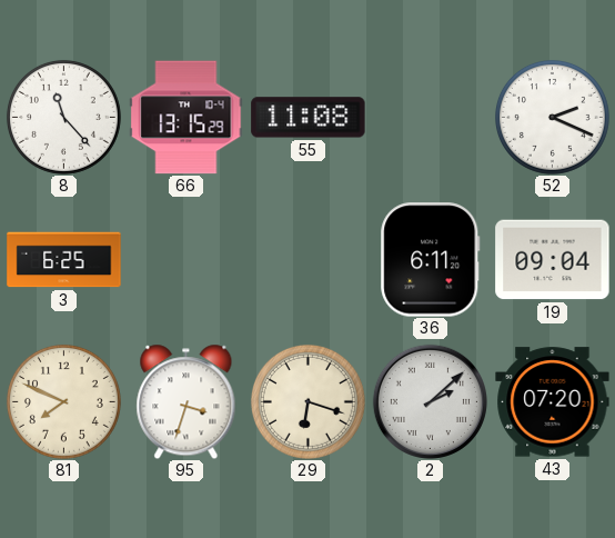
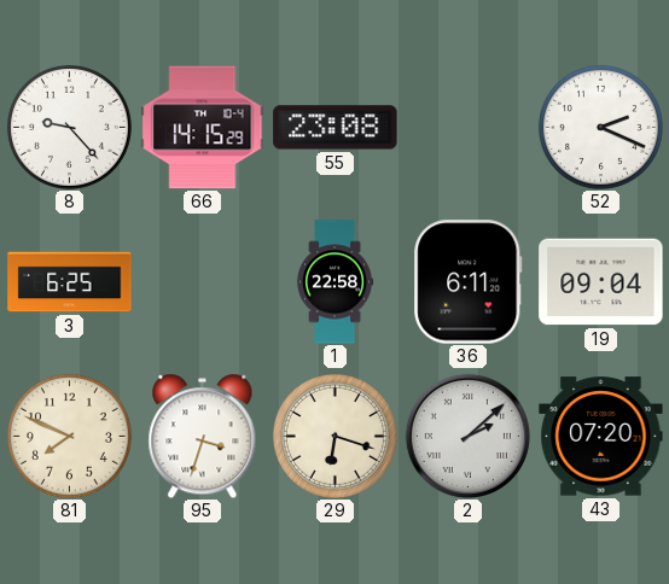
8: 11:23 -> 9:23
66: 13:15 -> 14:15
55: 11:08 -> 23:08
1: none -> 22:58
